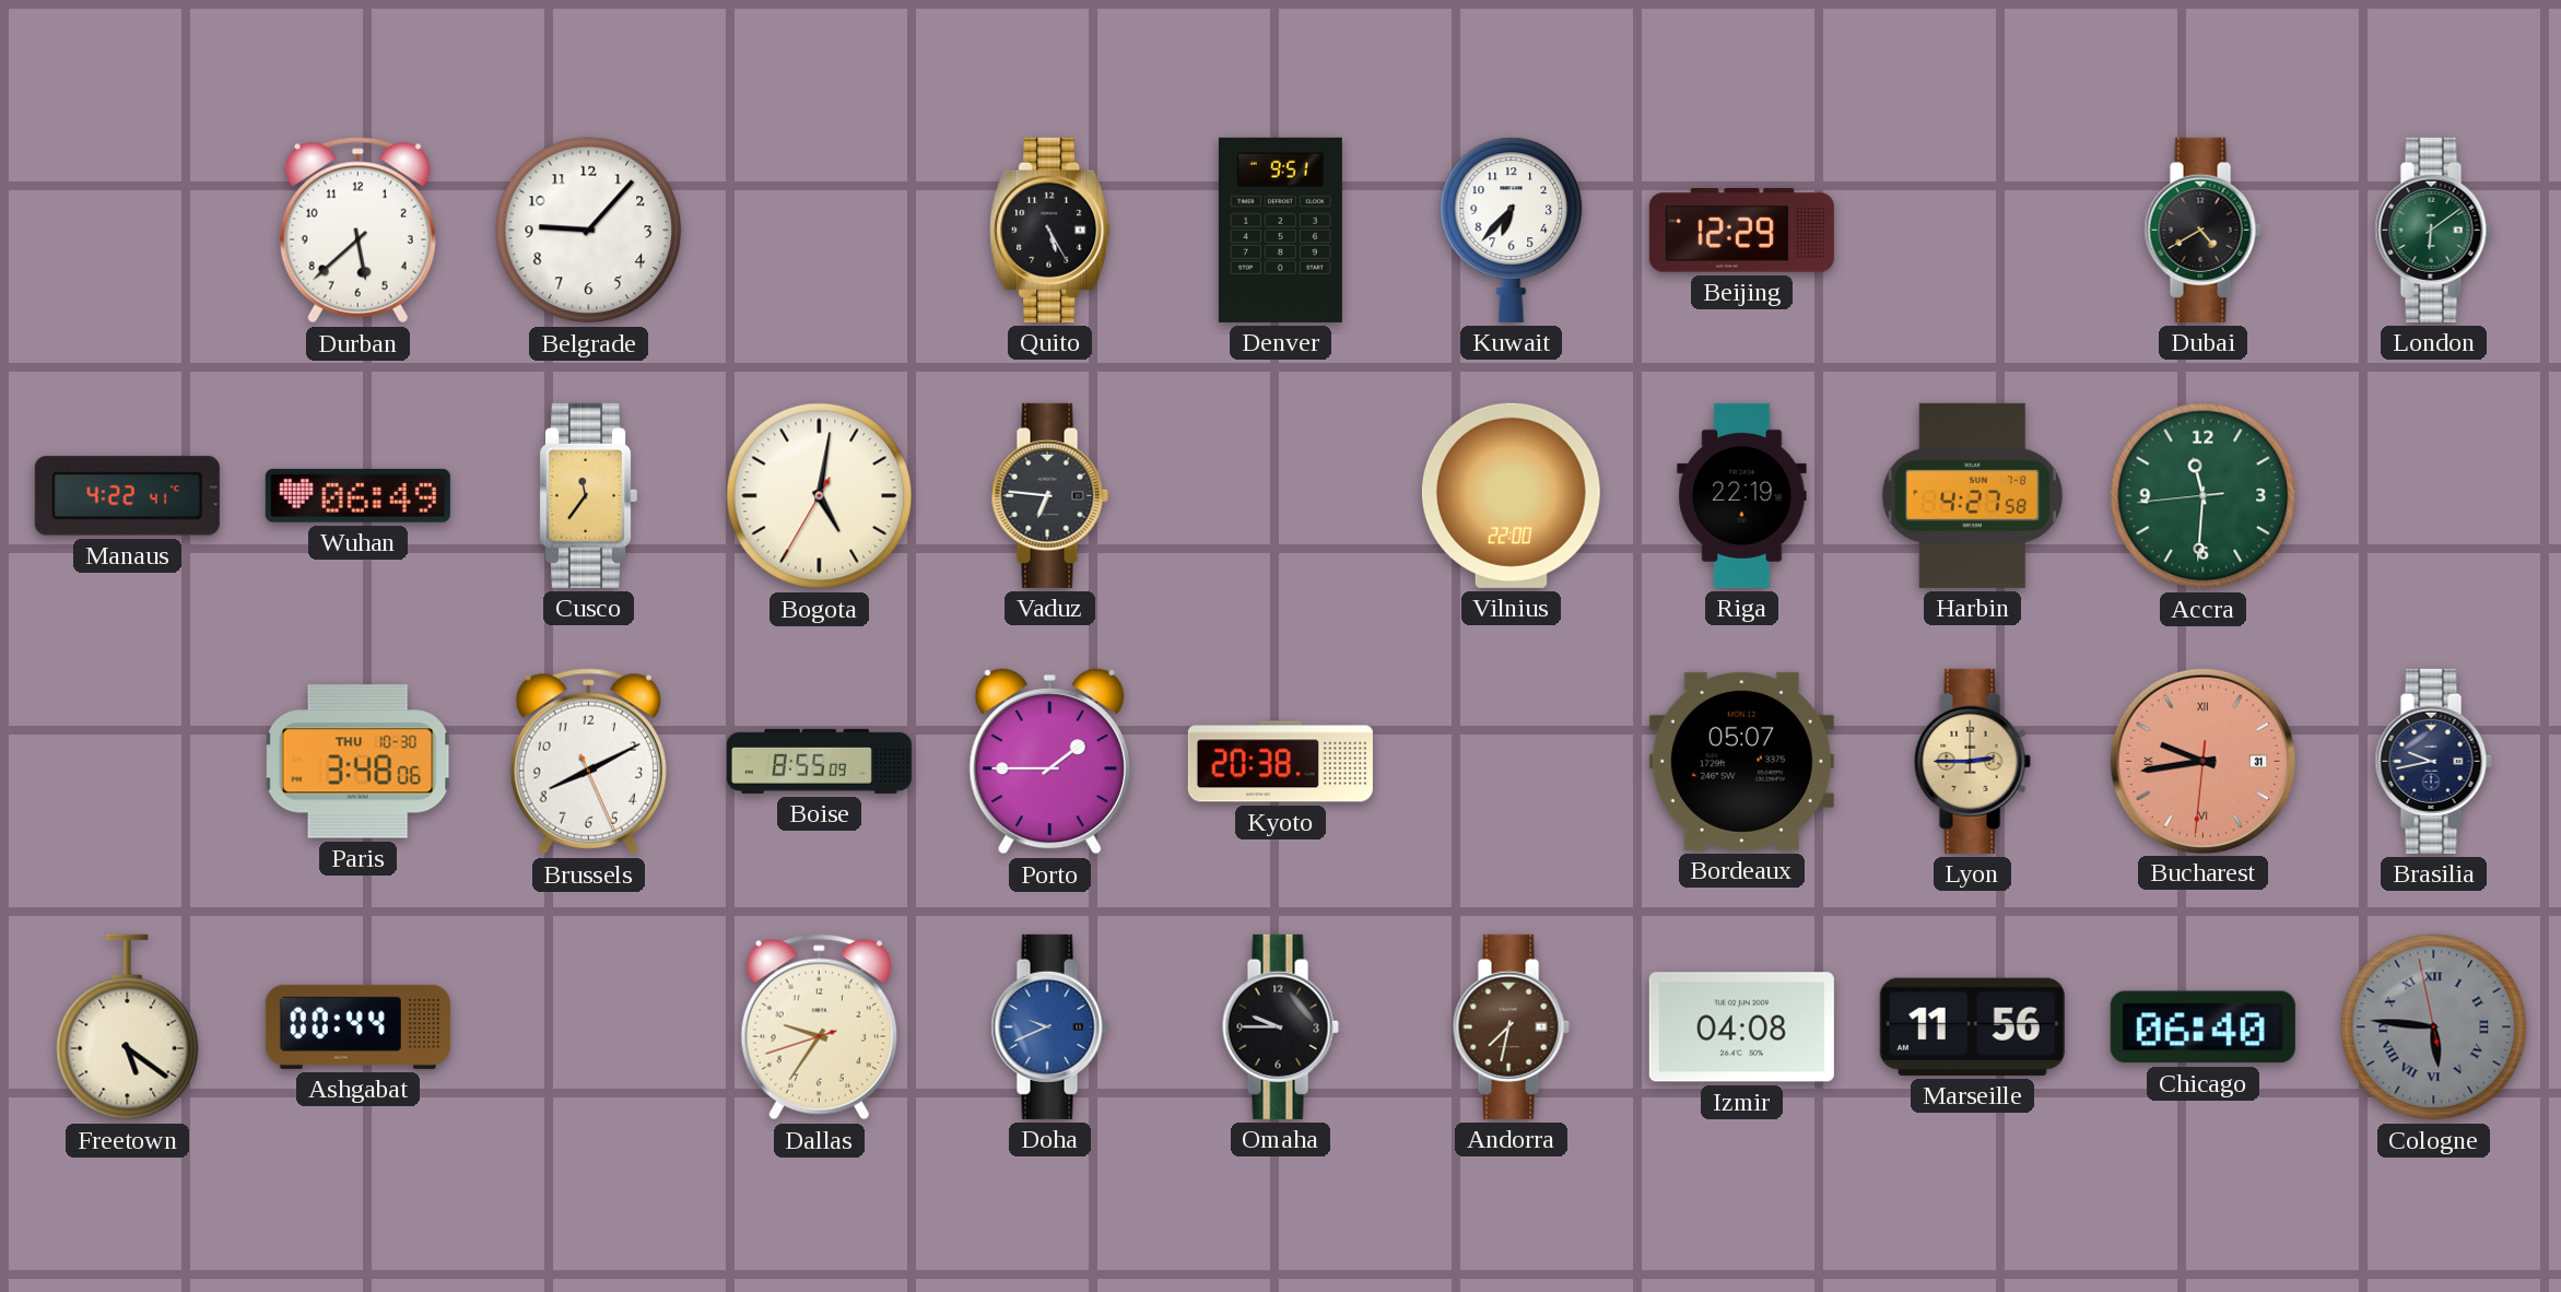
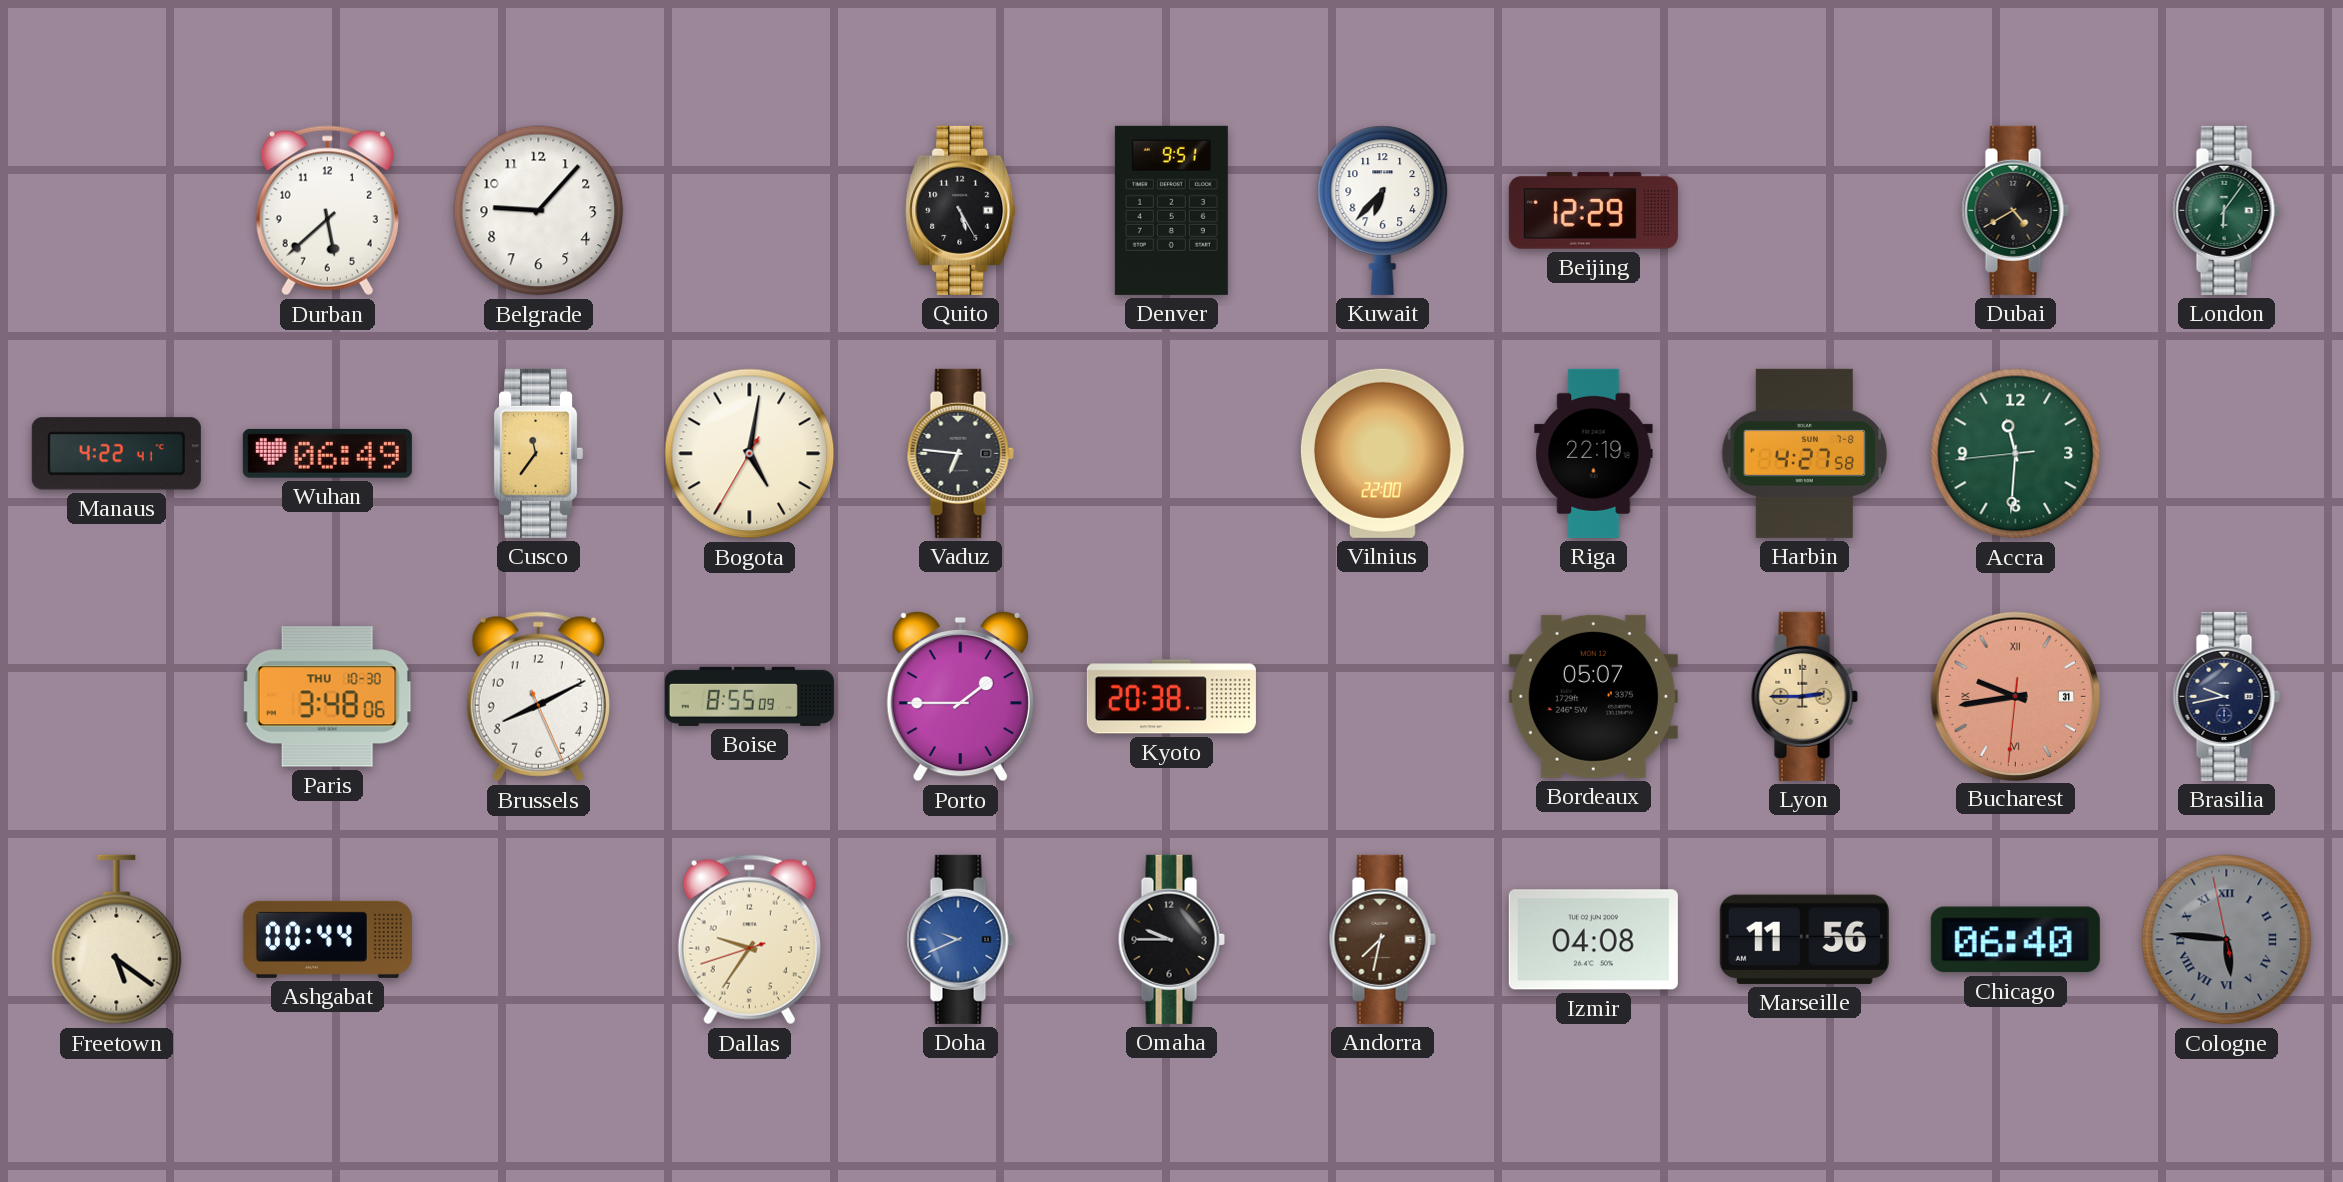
London: 6:09 -> 6:06
